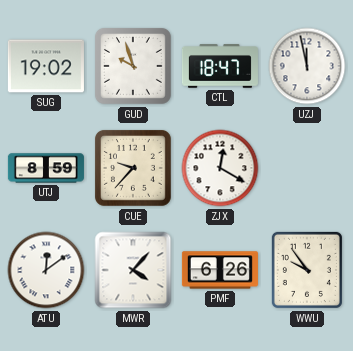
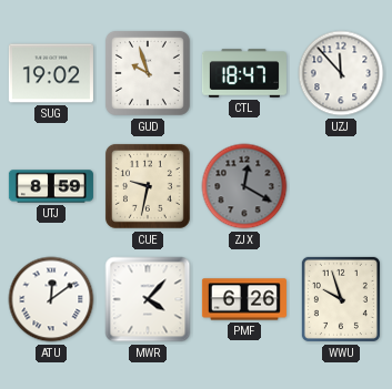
UZJ: 11:58 -> 11:53
CUE: 9:37 -> 9:32
ZJX dial: white -> grey
WWU: 9:54 -> 9:57
